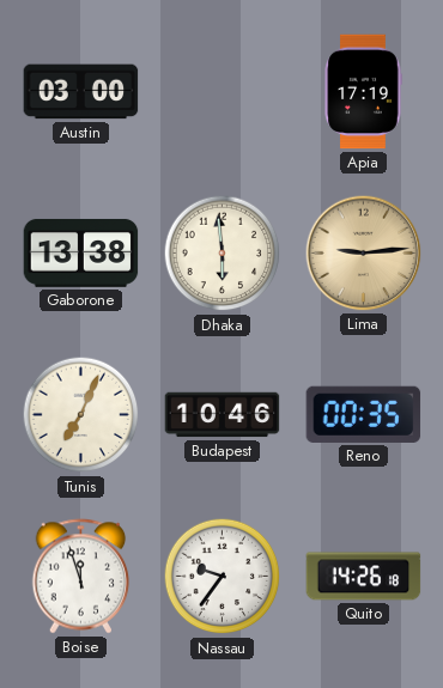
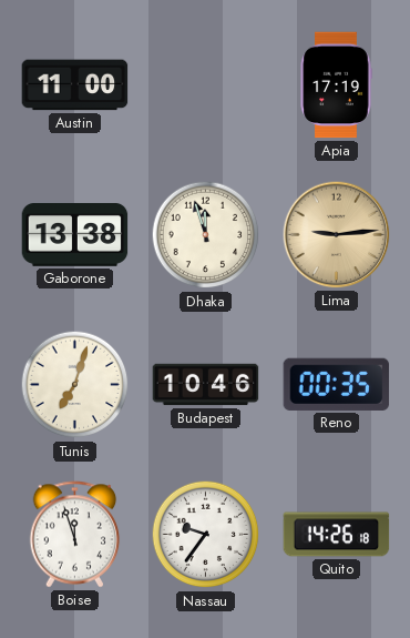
Austin: 03:00 -> 11:00
Dhaka: 5:59 -> 11:57
Tunis: 7:04 -> 7:03
